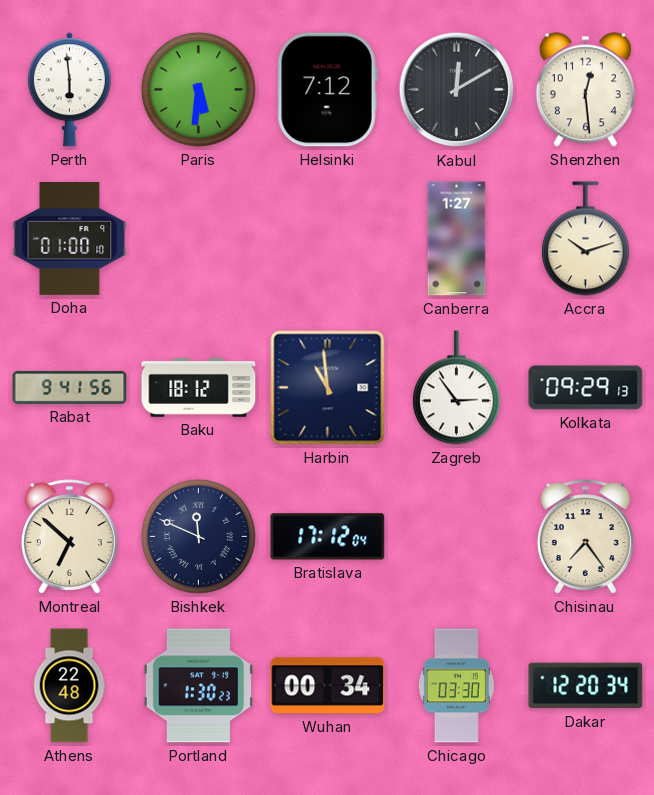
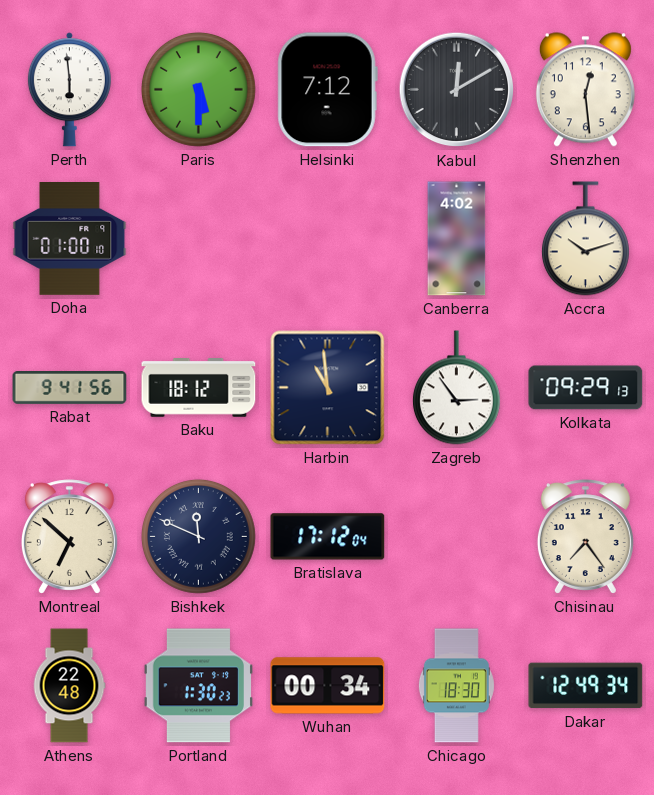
Paris: 5:31 -> 5:30
Canberra: 1:27 -> 4:02
Chicago: 03:30 -> 18:30
Dakar: 12:20 -> 12:49
